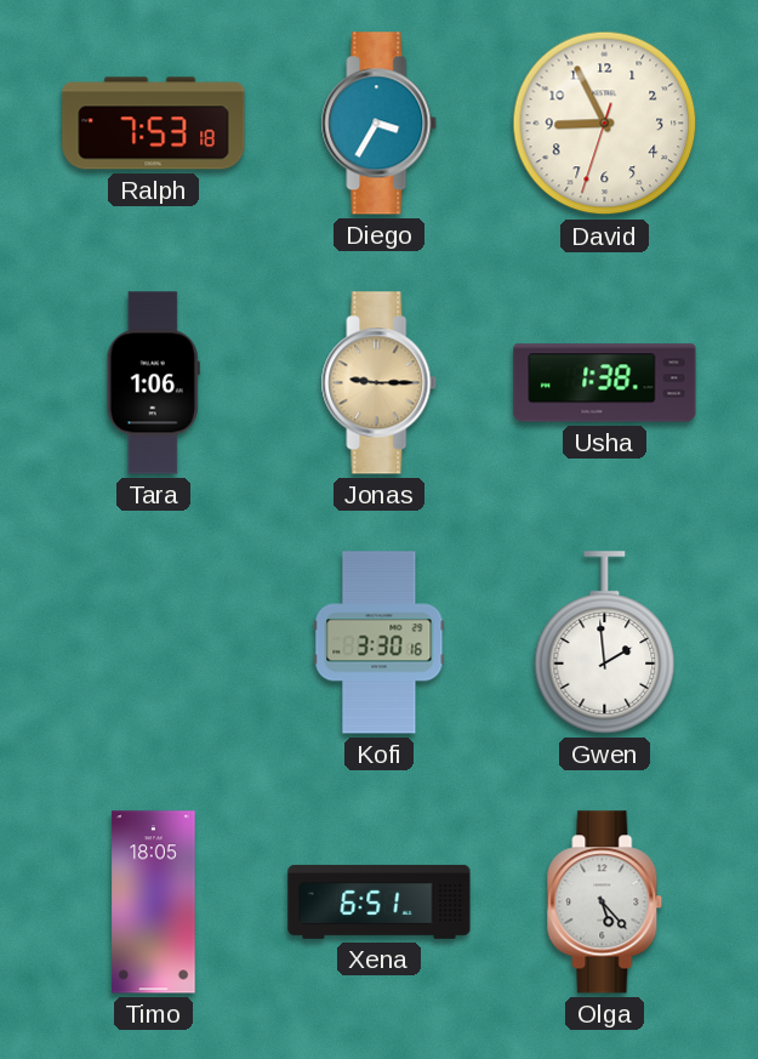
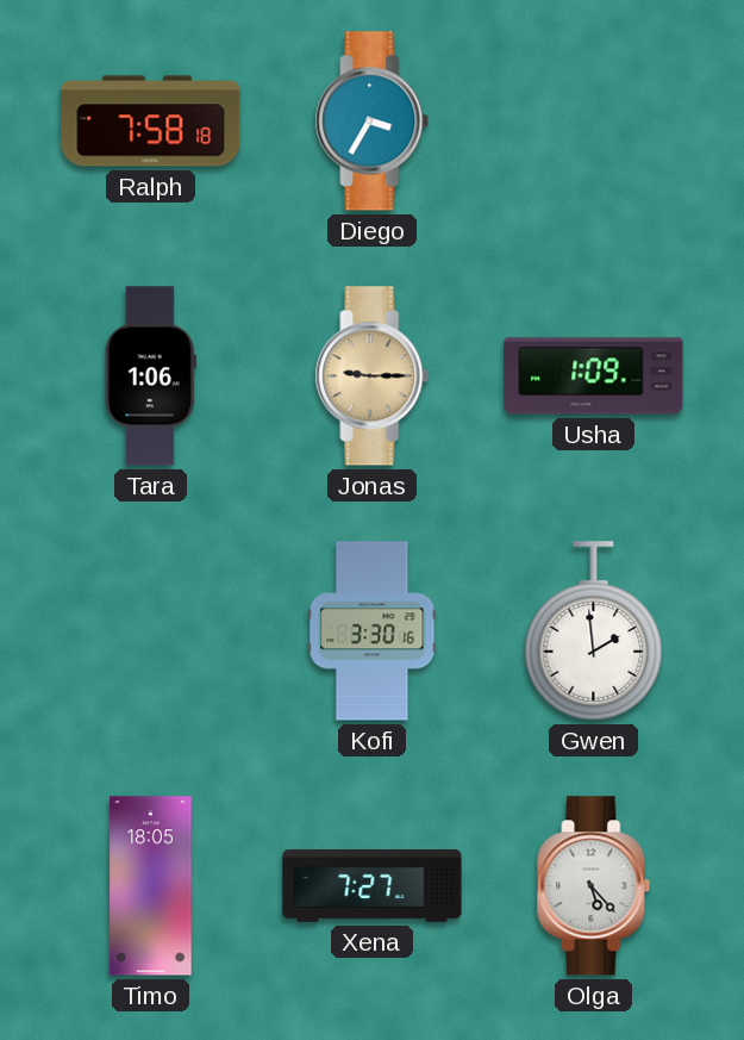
Ralph: 7:53 -> 7:58
David: 8:55 -> none
Usha: 1:38 -> 1:09
Xena: 6:51 -> 7:27
